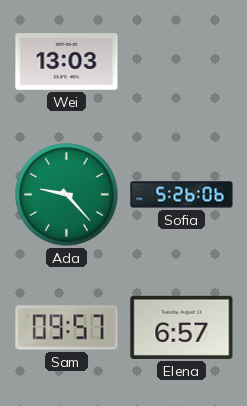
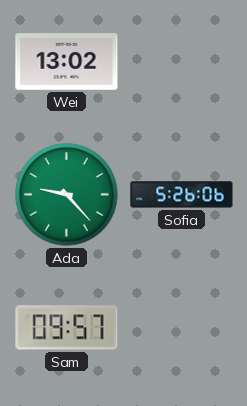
Wei: 13:03 -> 13:02
Elena: 6:57 -> none
